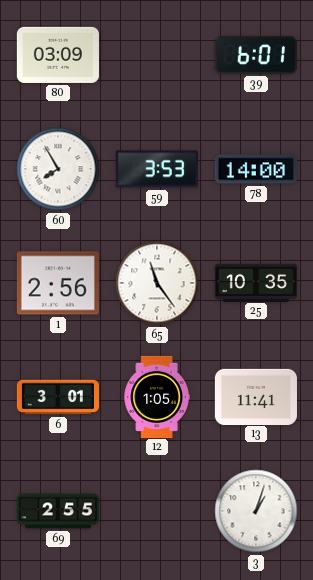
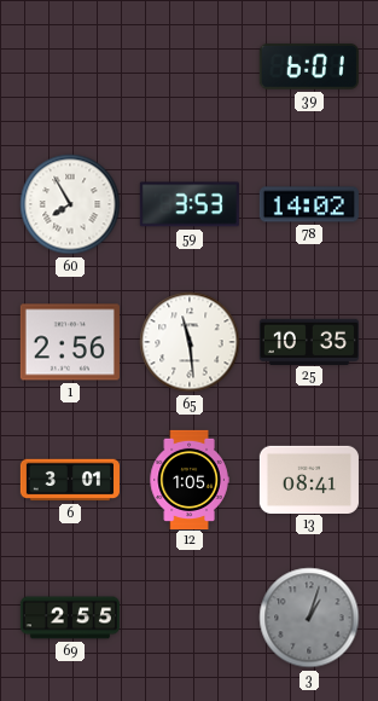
80: 03:09 -> none
78: 14:00 -> 14:02
65: 11:24 -> 11:29
13: 11:41 -> 08:41
3 dial: white -> grey
